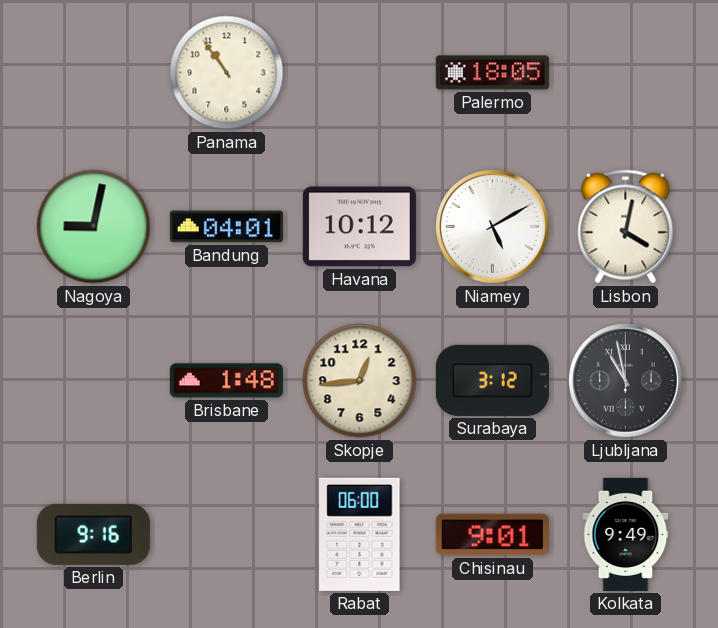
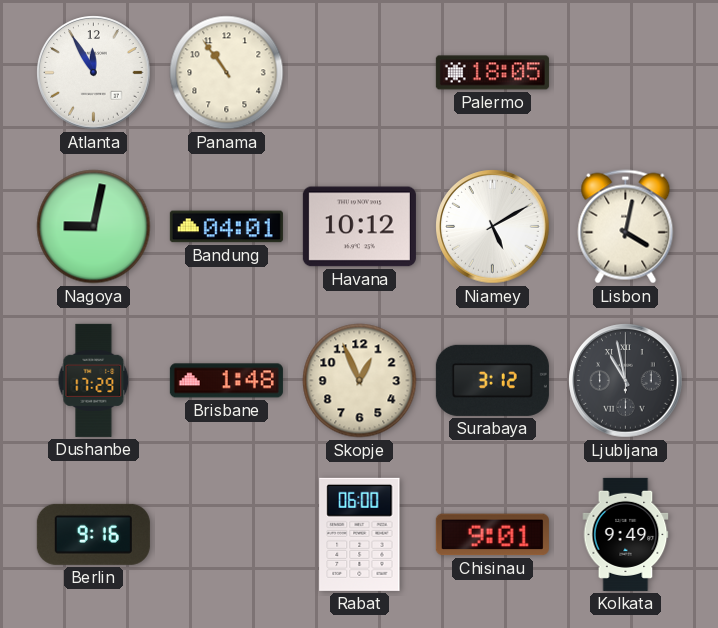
Atlanta: none -> 11:55
Dushanbe: none -> 17:29
Skopje: 12:44 -> 12:56
